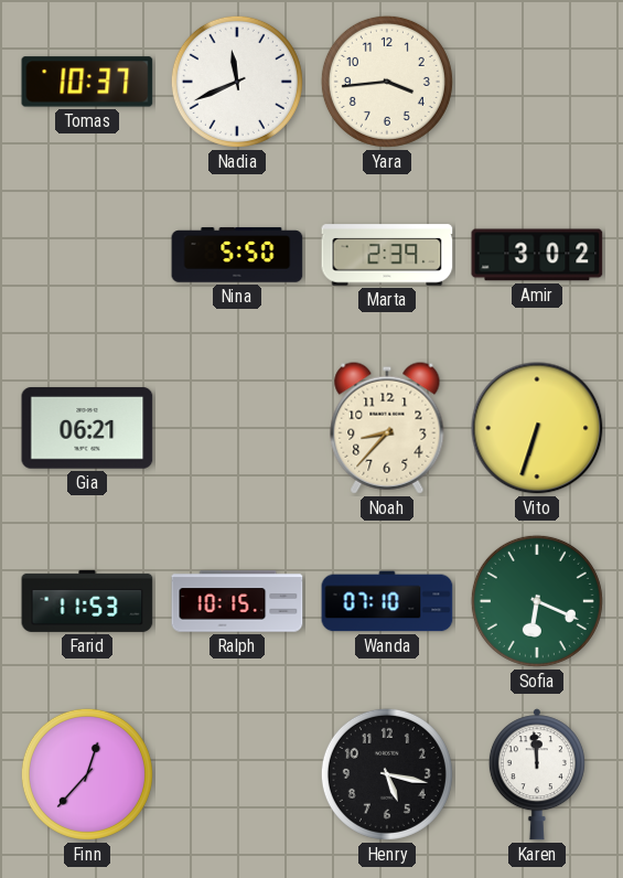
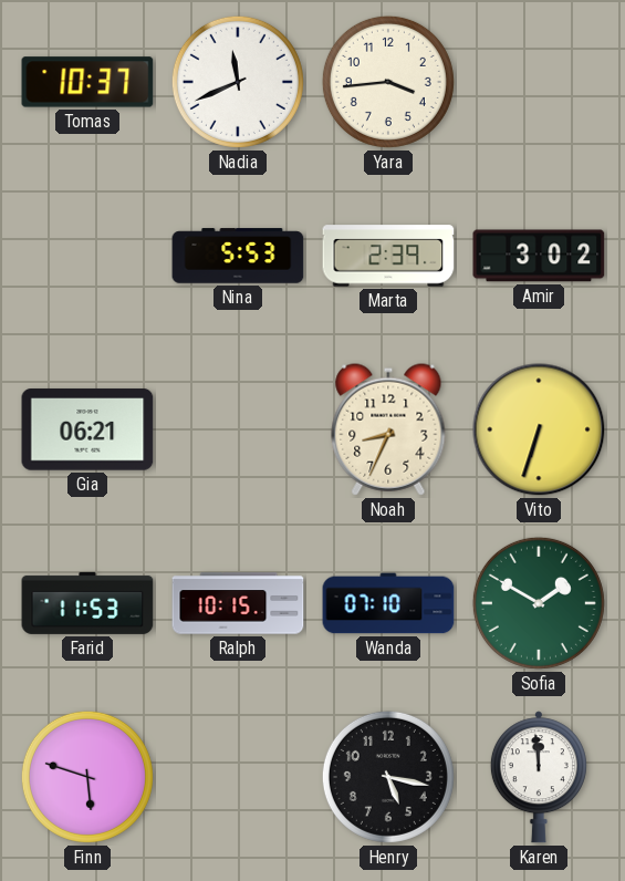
Nina: 5:50 -> 5:53
Noah: 8:37 -> 8:34
Sofia: 6:19 -> 1:50
Finn: 12:37 -> 5:48
